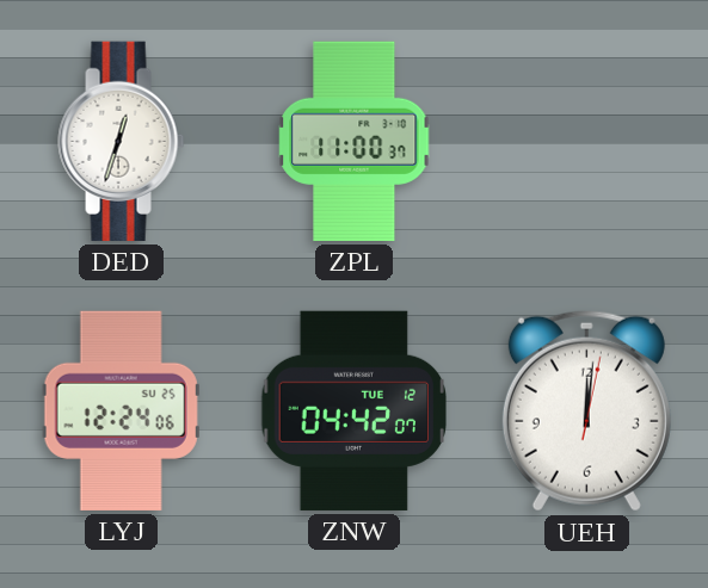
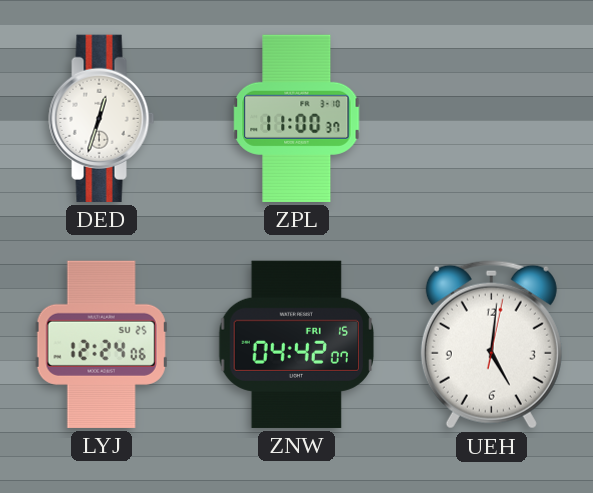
ZNW date: TUE 12 -> FRI 15
UEH: 12:01 -> 5:01
